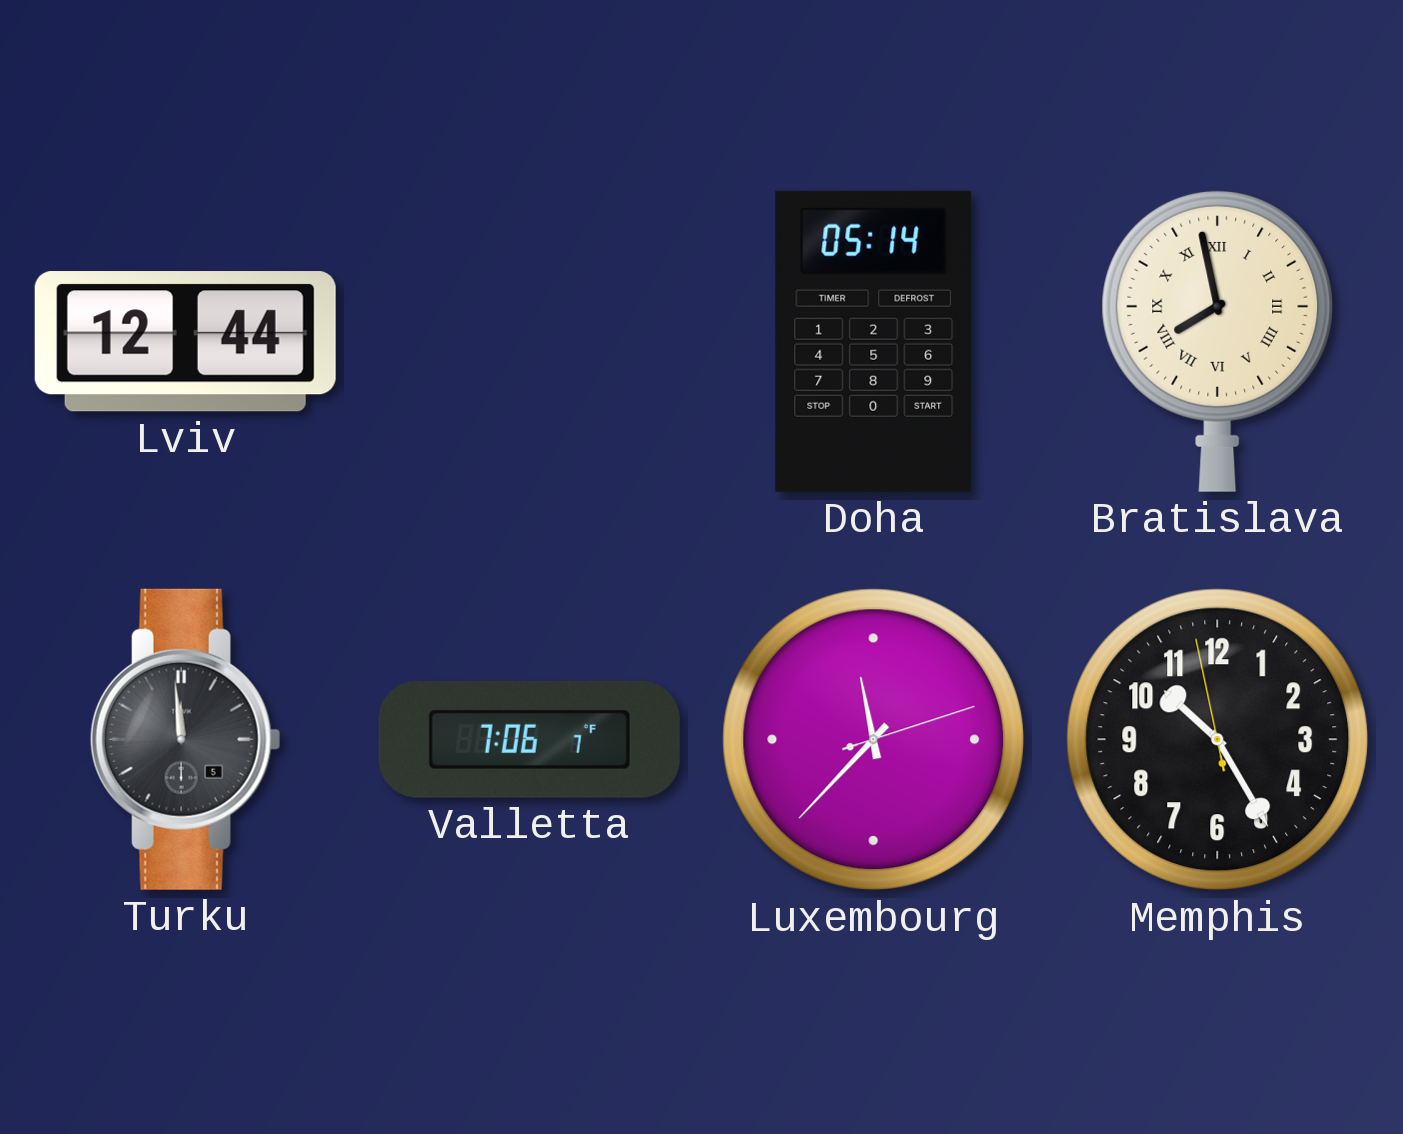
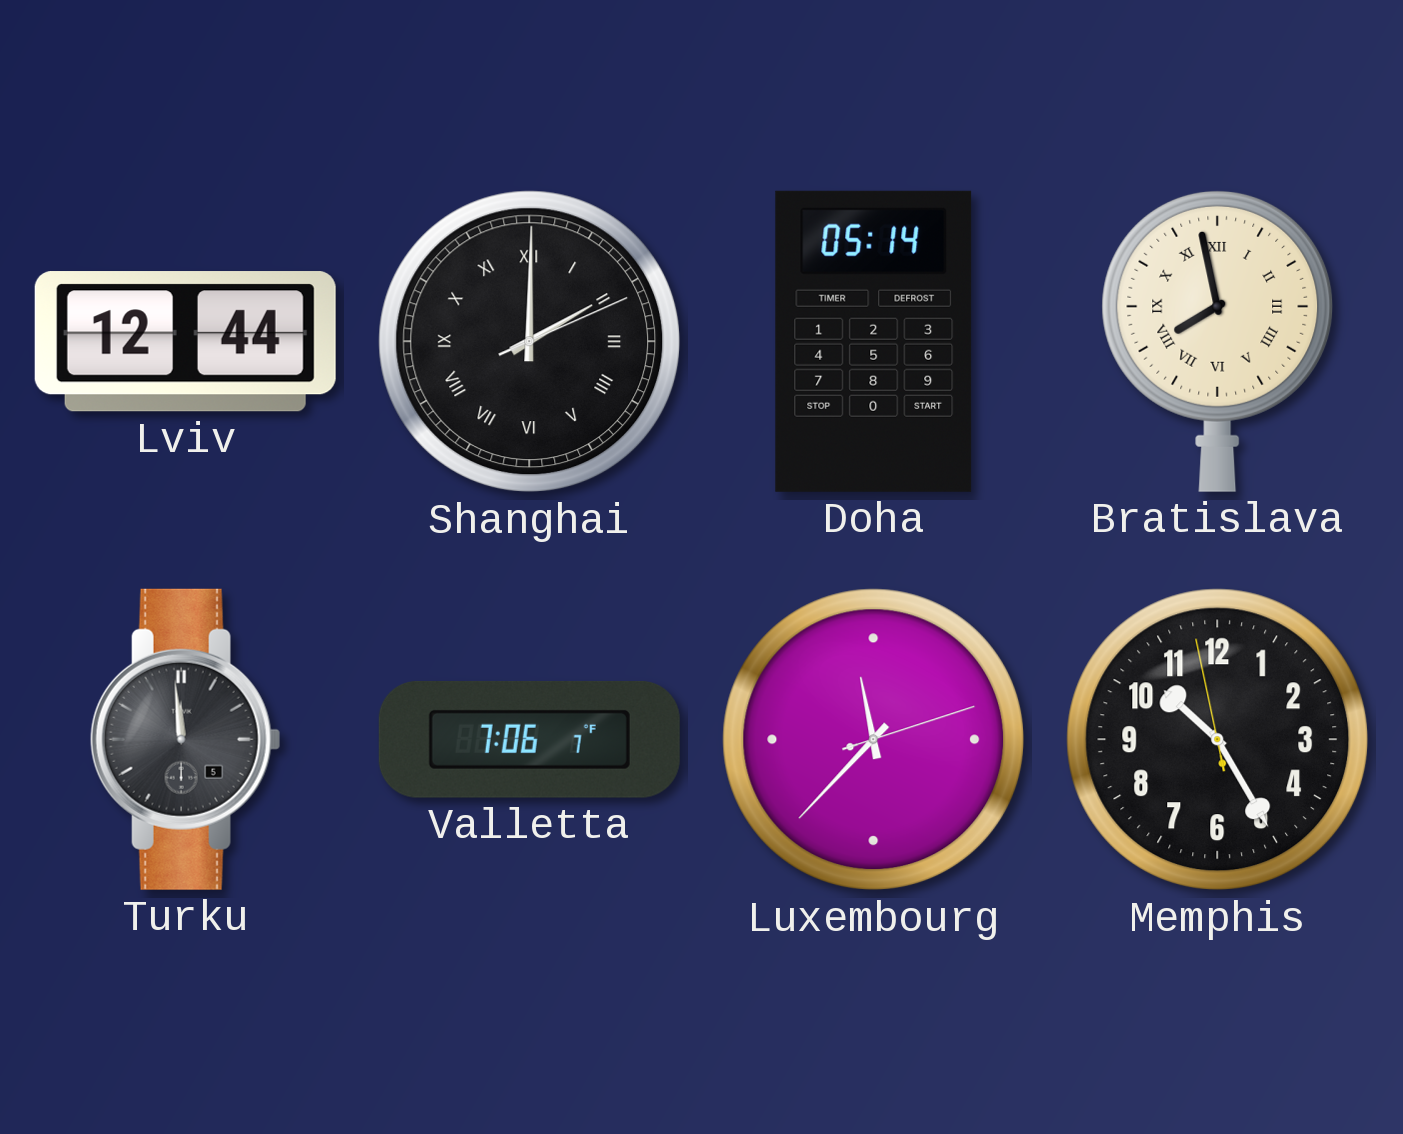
Shanghai: none -> 2:00
